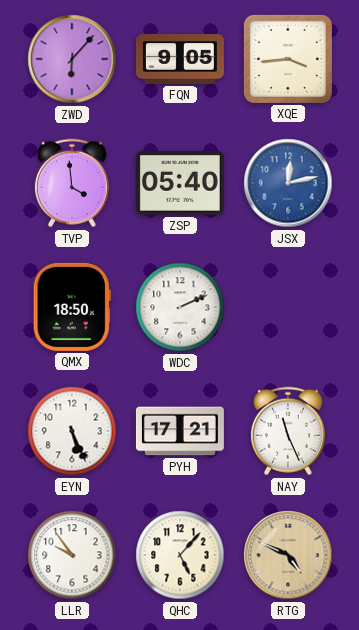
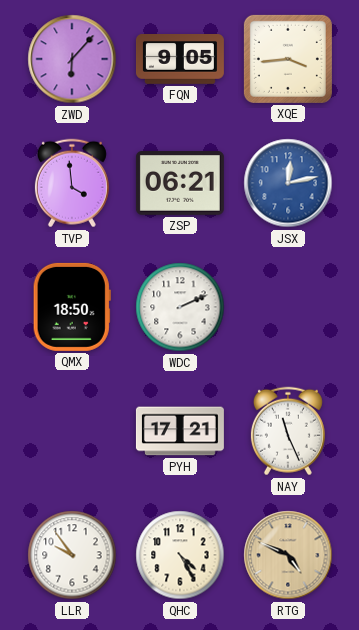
ZSP: 05:40 -> 06:21
EYN: 5:26 -> none
QHC: 5:07 -> 4:25
